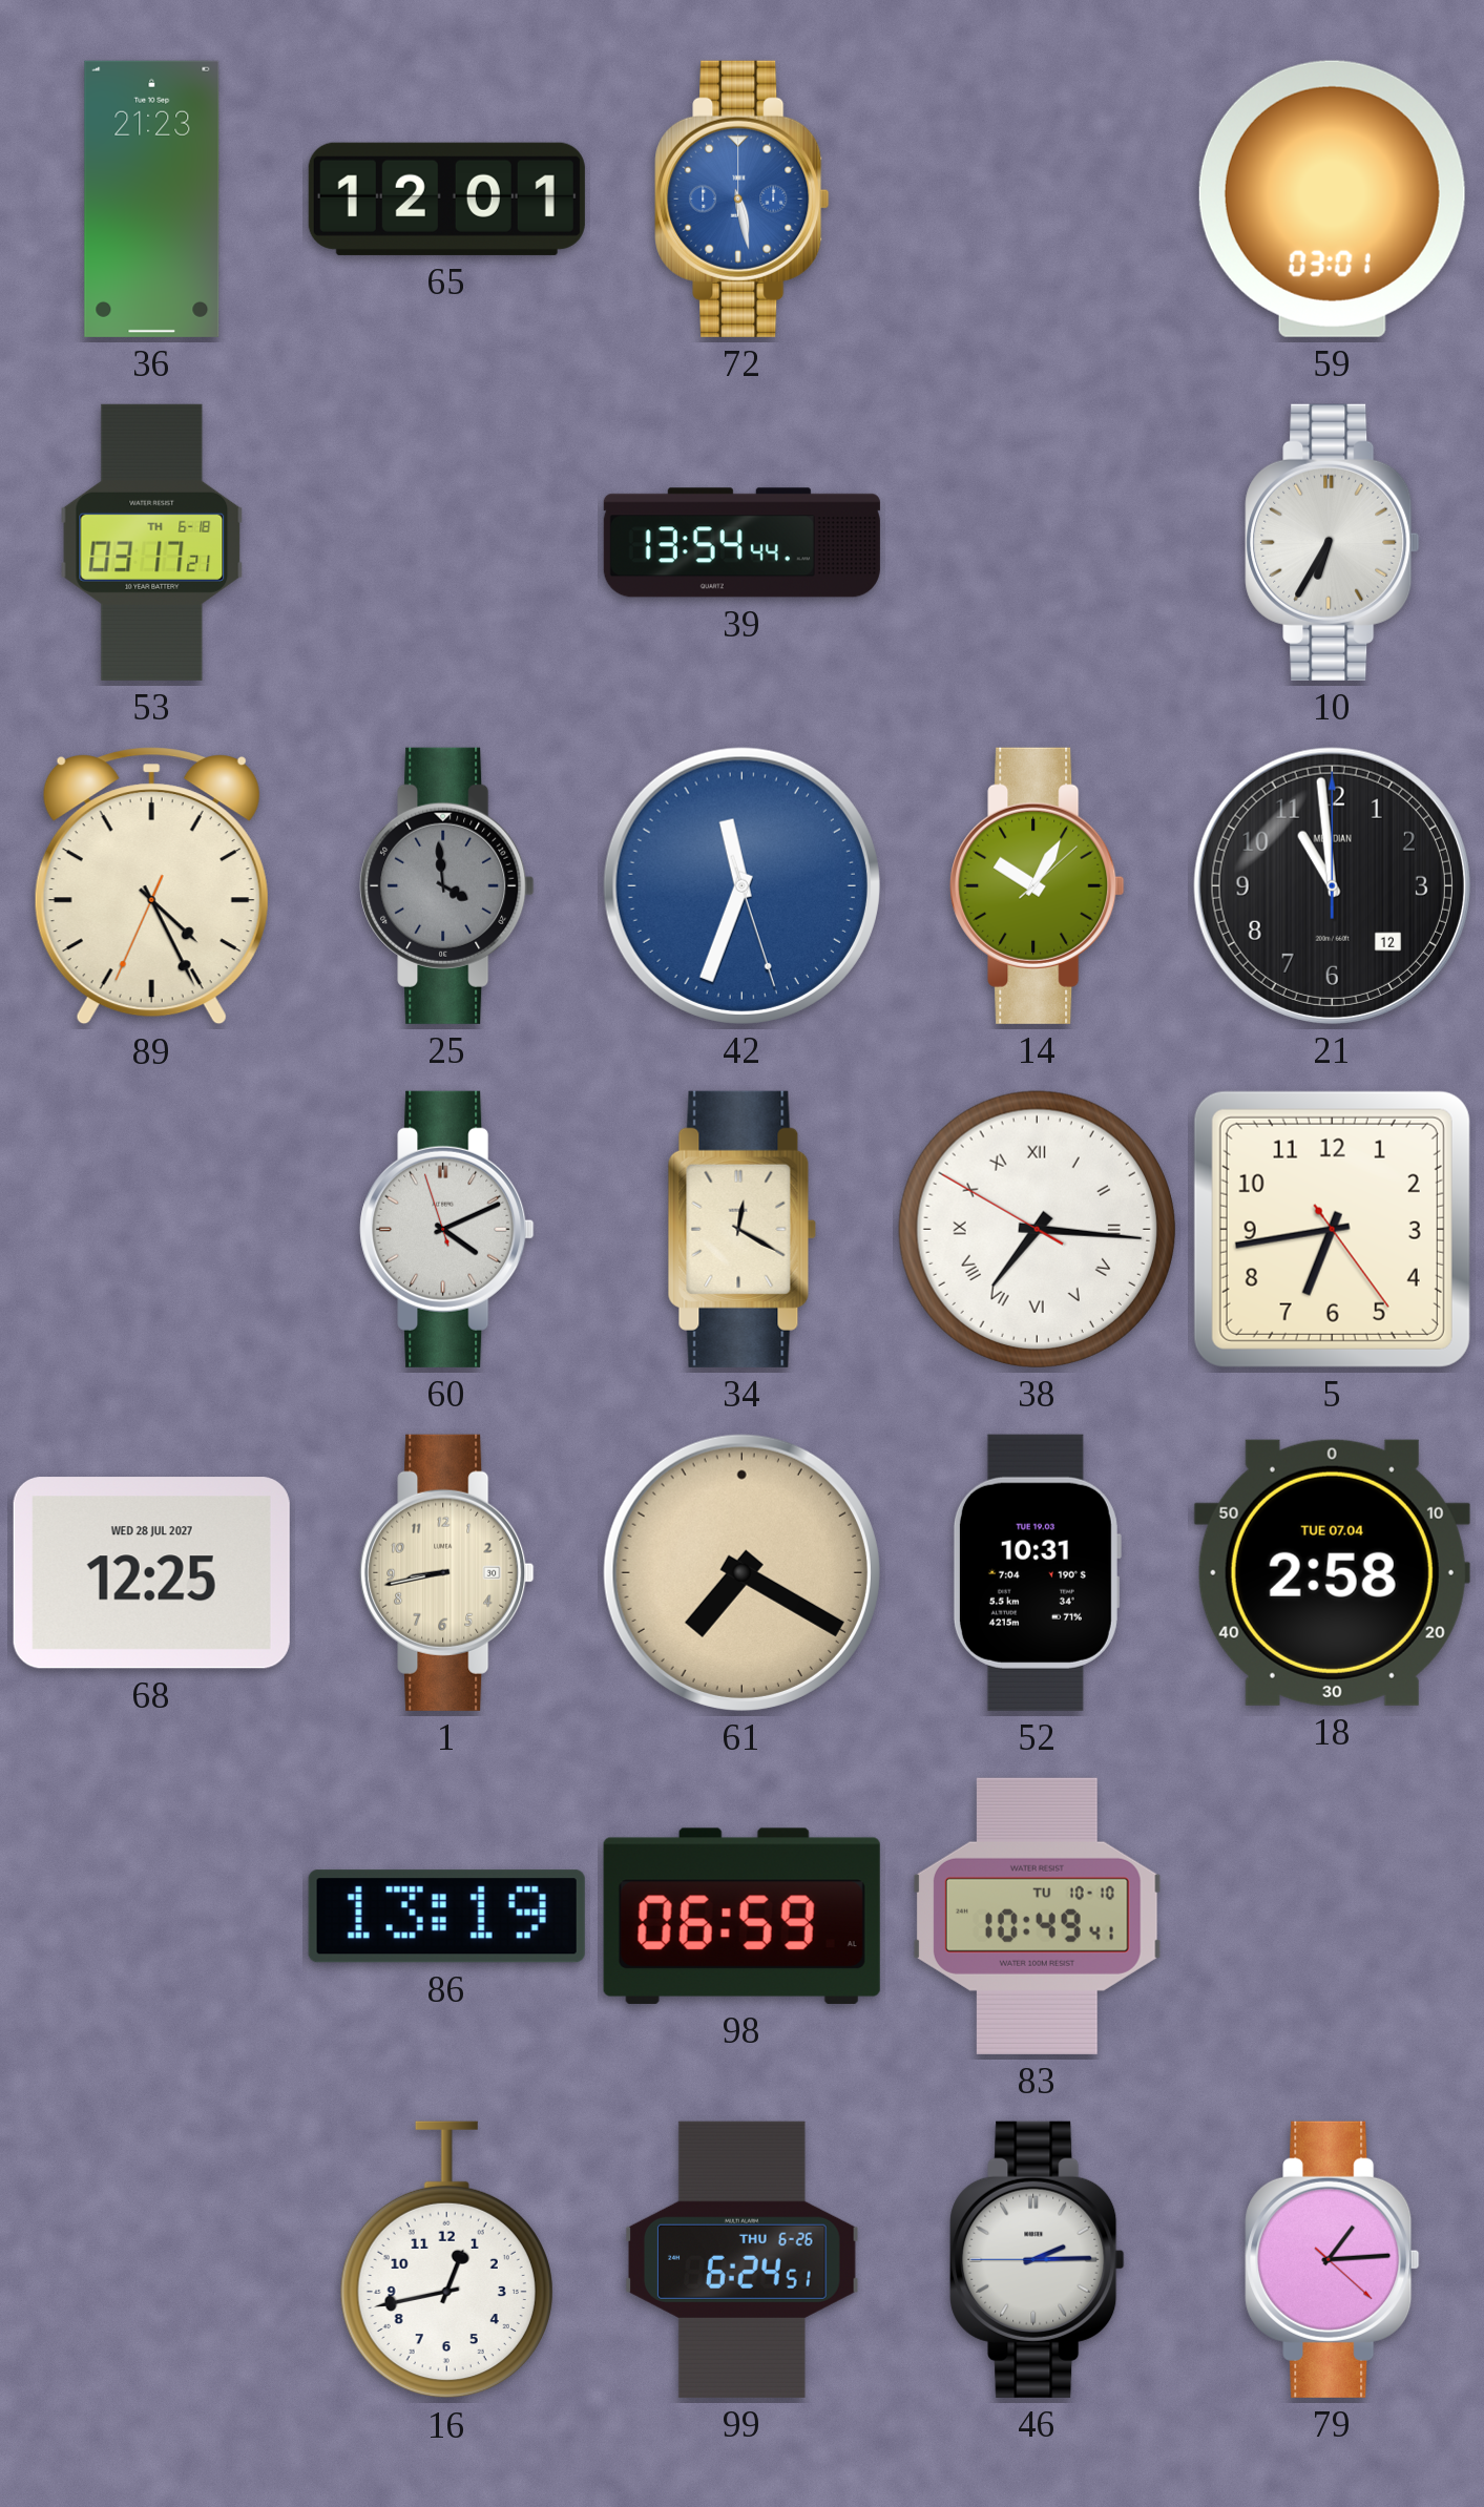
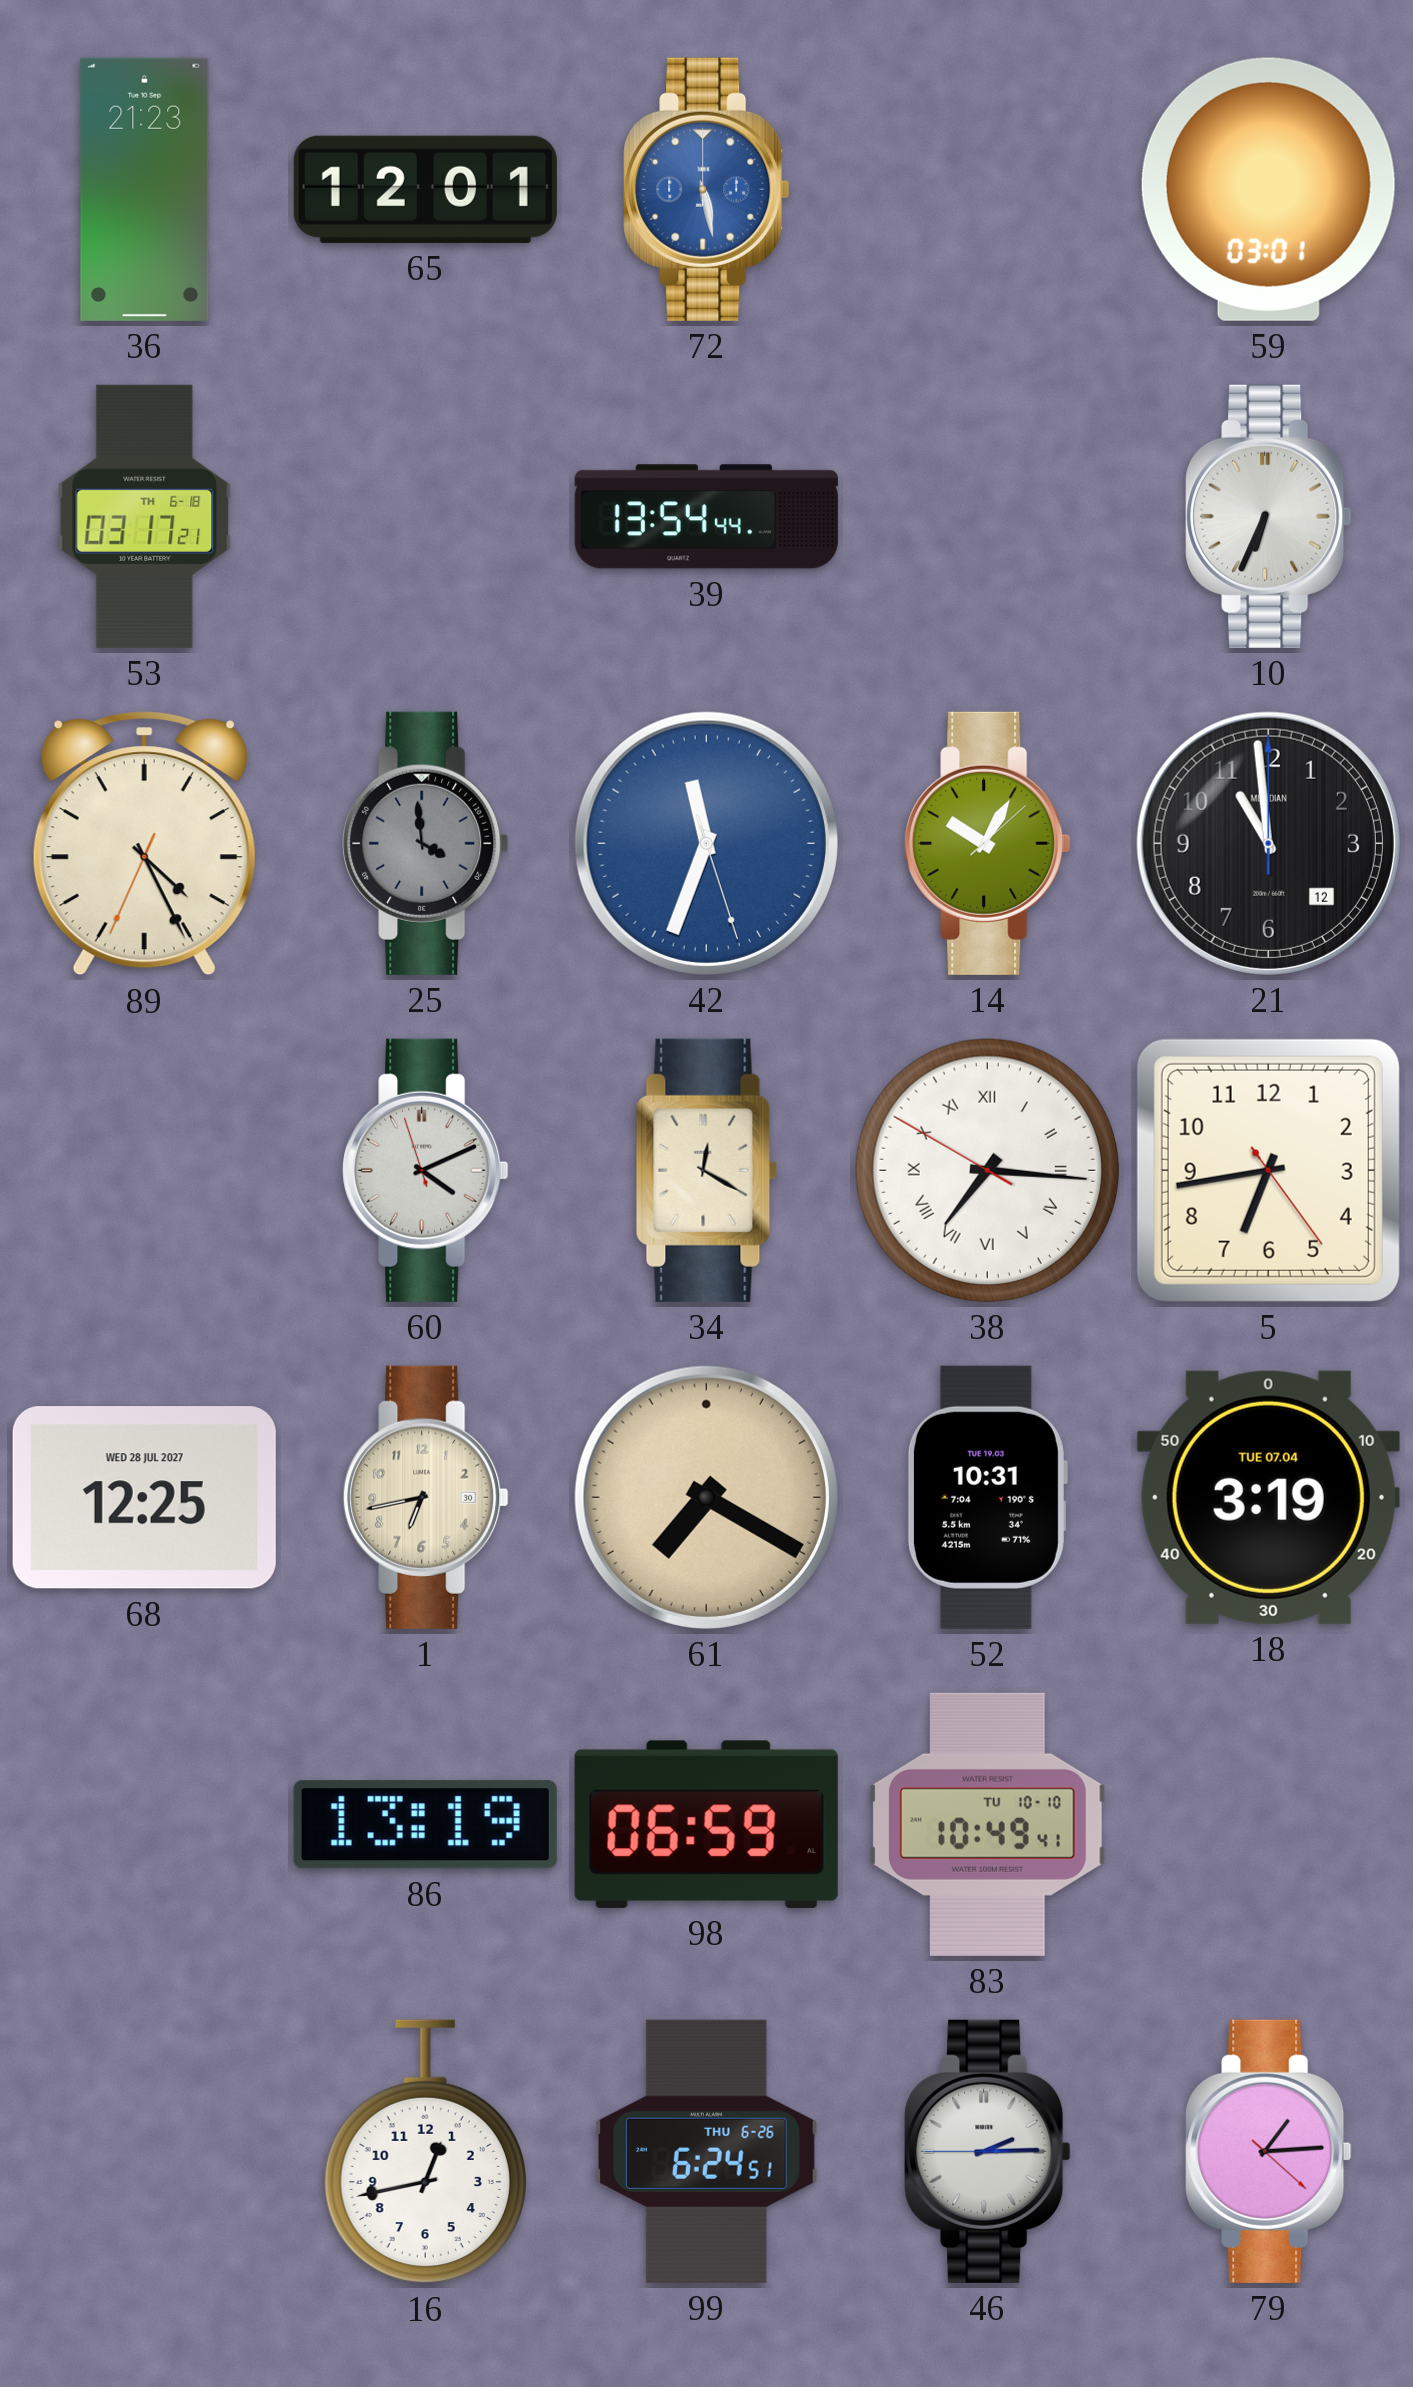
10: 6:35 -> 6:34
1: 8:43 -> 6:43
18: 2:58 -> 3:19
